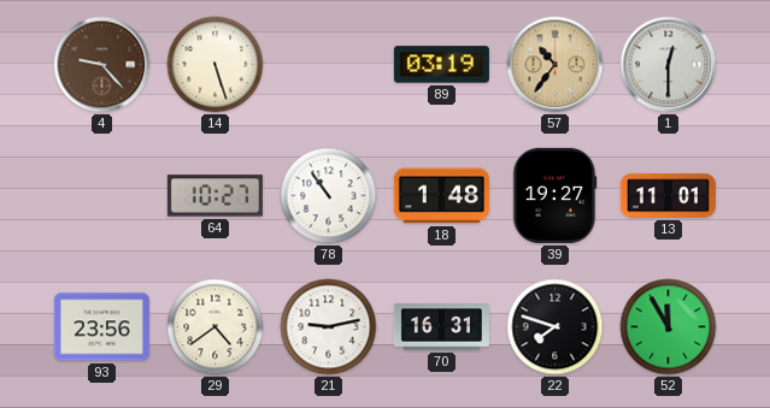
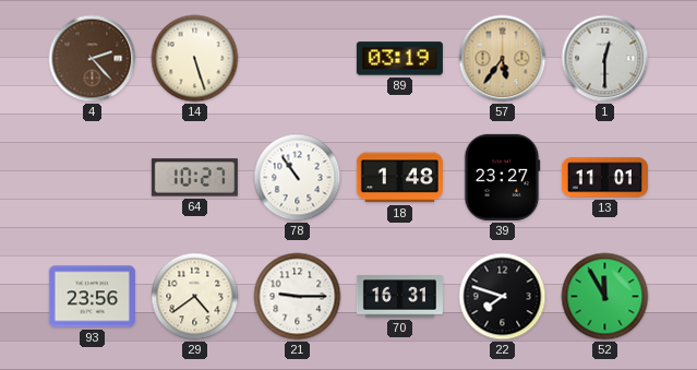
4: 9:23 -> 2:23
57: 10:36 -> 5:36
39: 19:27 -> 23:27
21: 9:13 -> 9:15
